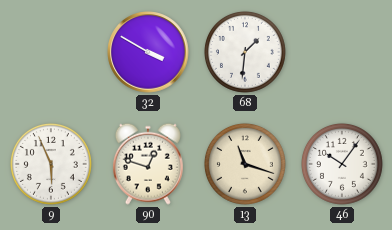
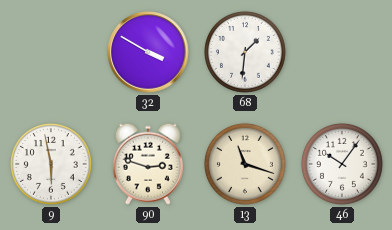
9: 5:56 -> 5:58
90: 12:48 -> 2:48
